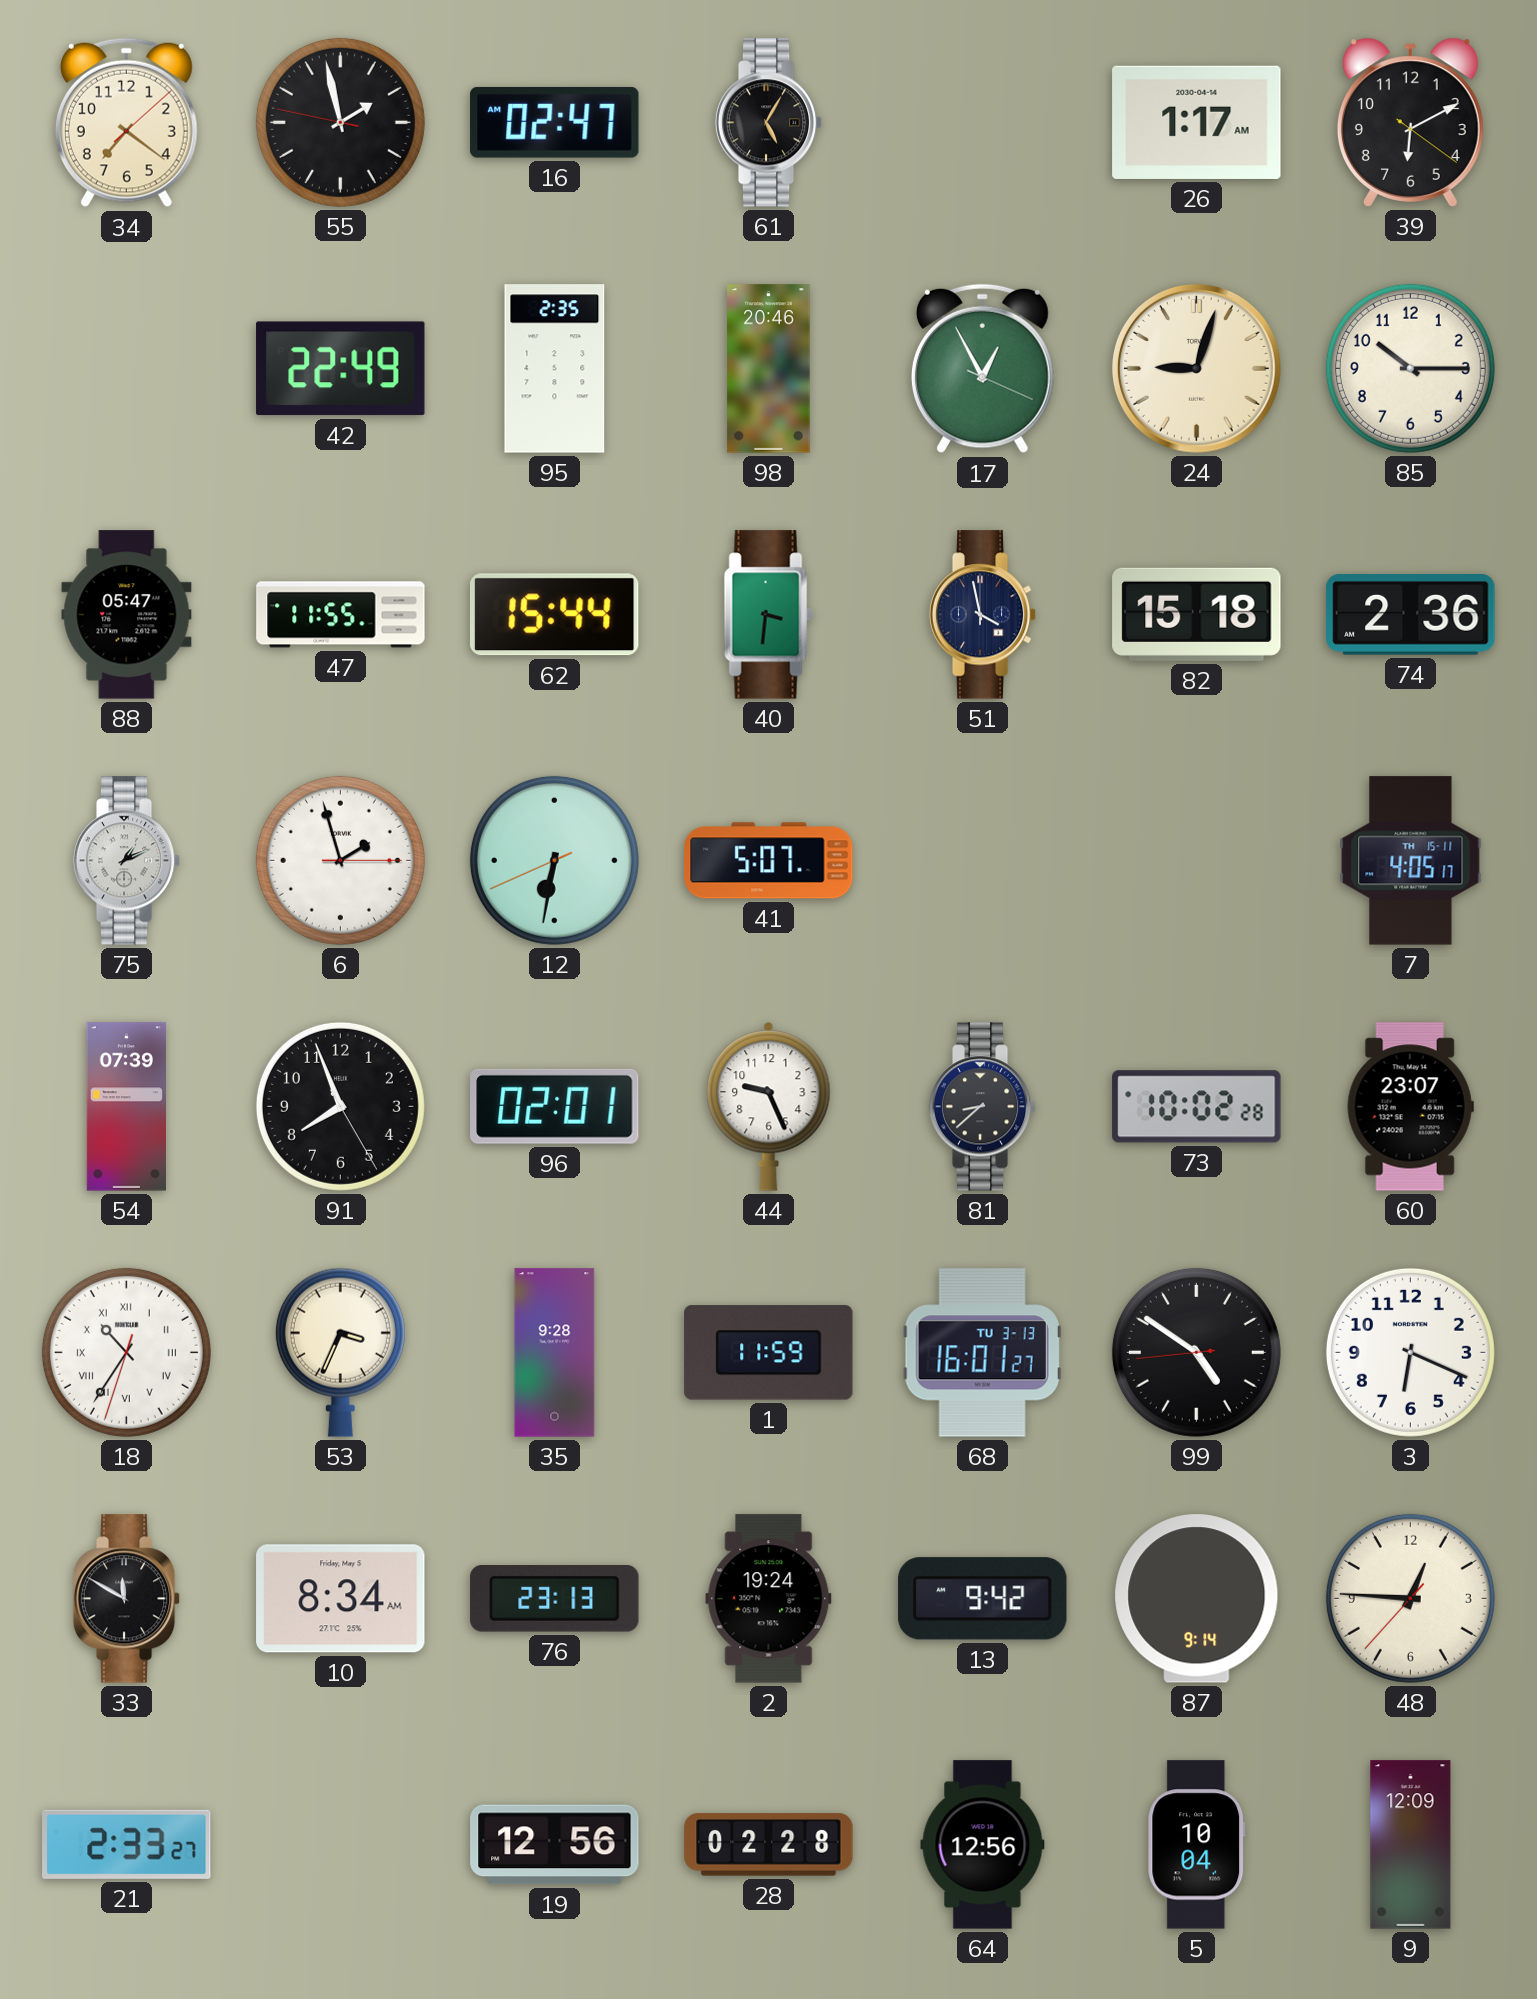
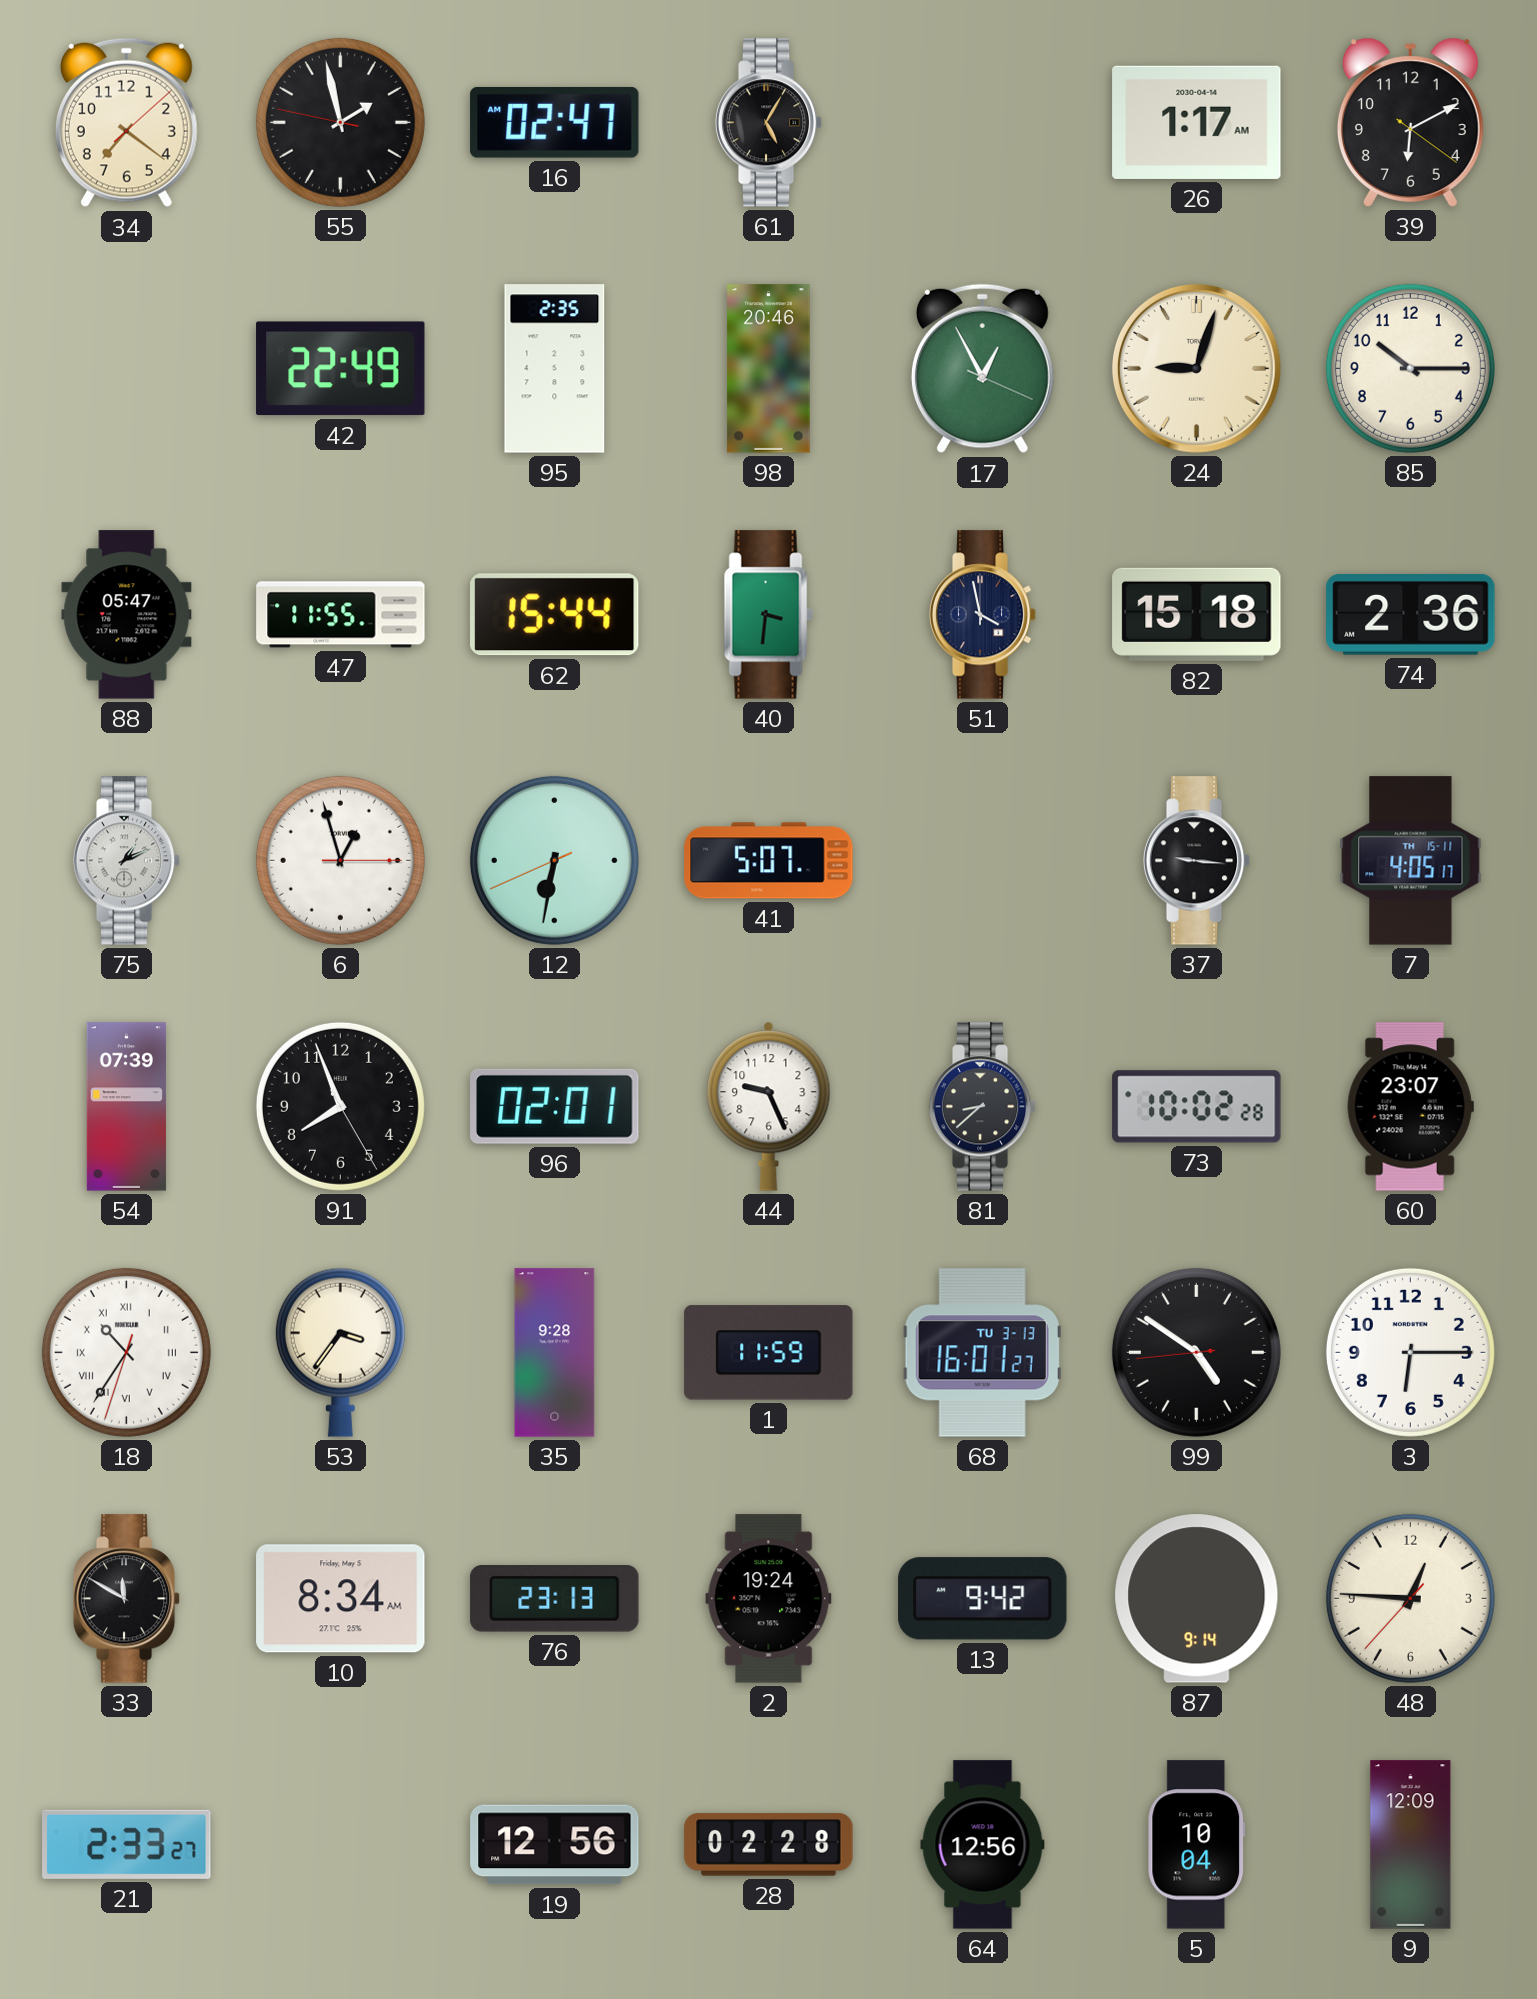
6: 1:57 -> 12:57
37: none -> 9:16
53: 3:34 -> 3:36
3: 6:19 -> 6:15
